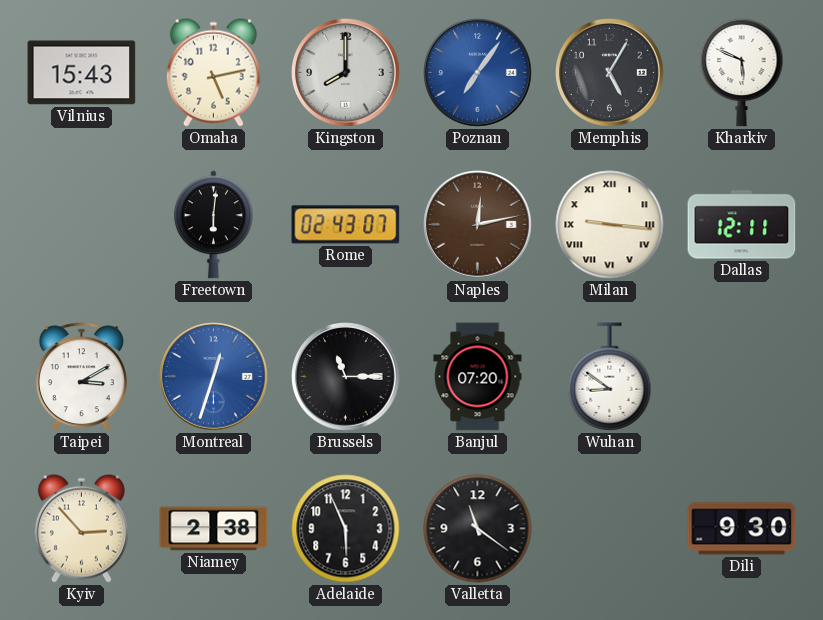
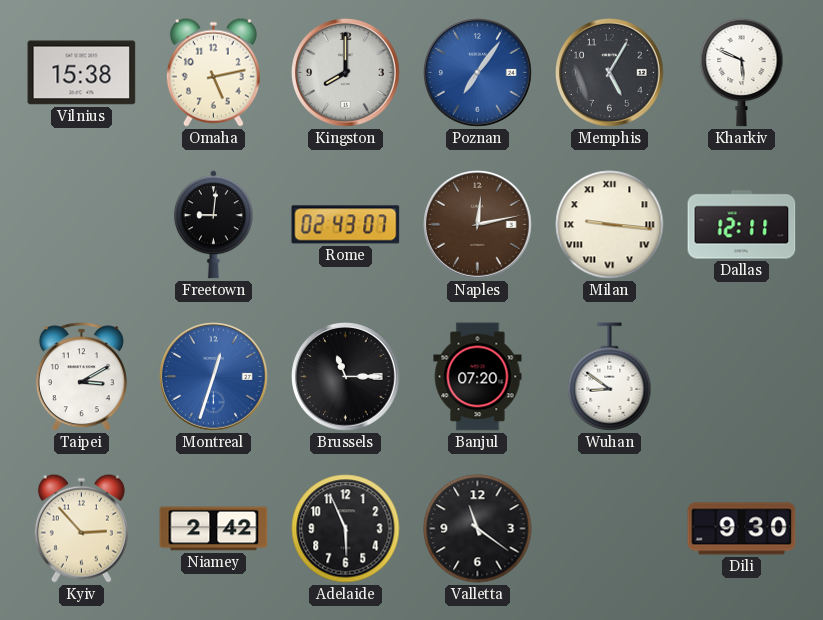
Vilnius: 15:43 -> 15:38
Freetown: 6:01 -> 9:01
Niamey: 2:38 -> 2:42
